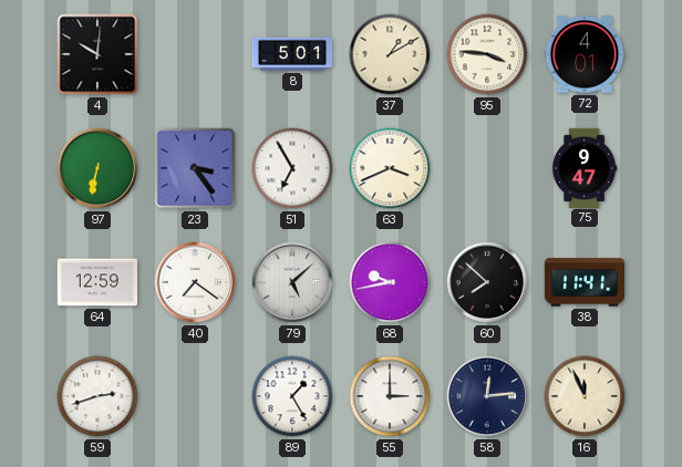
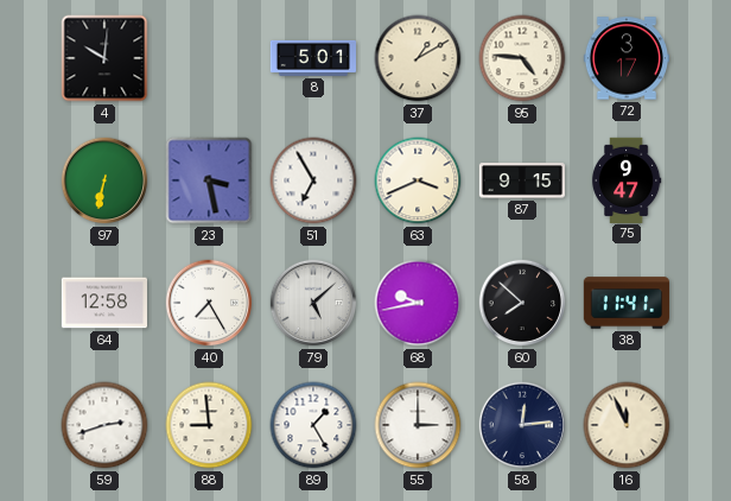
95: 3:46 -> 4:46
72: 4:01 -> 3:17
23: 3:24 -> 3:28
87: none -> 9:15
64: 12:59 -> 12:58
40: 7:21 -> 7:25
88: none -> 8:59
